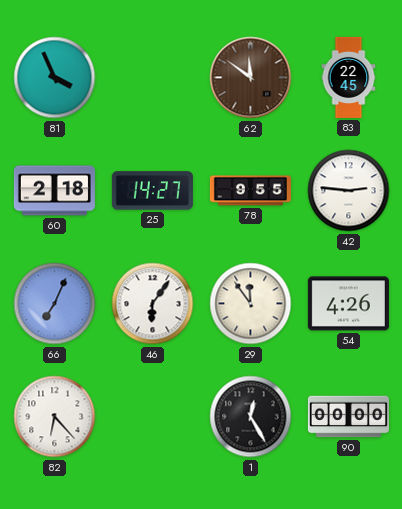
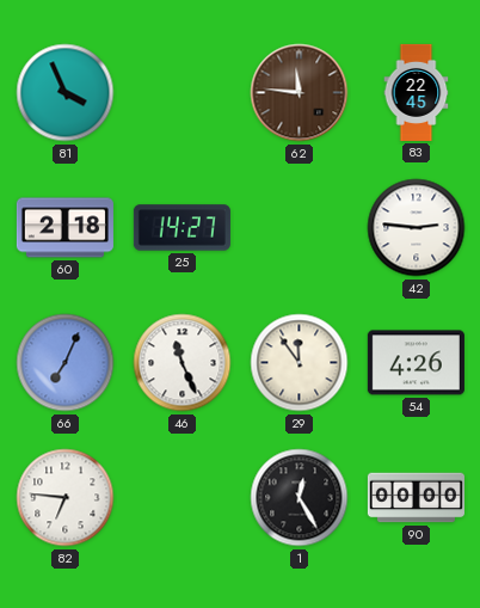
62: 11:51 -> 11:46
78: 9:55 -> none
46: 6:06 -> 11:26
82: 6:23 -> 6:46
